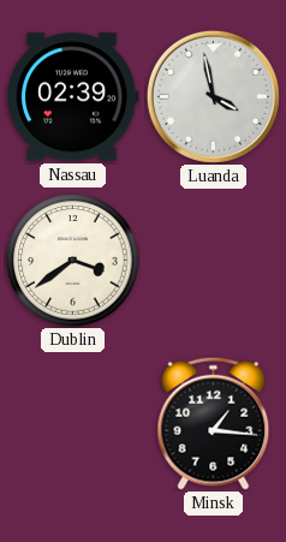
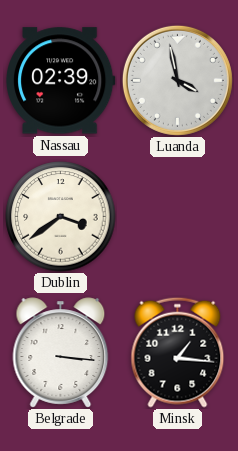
Belgrade: none -> 3:16
